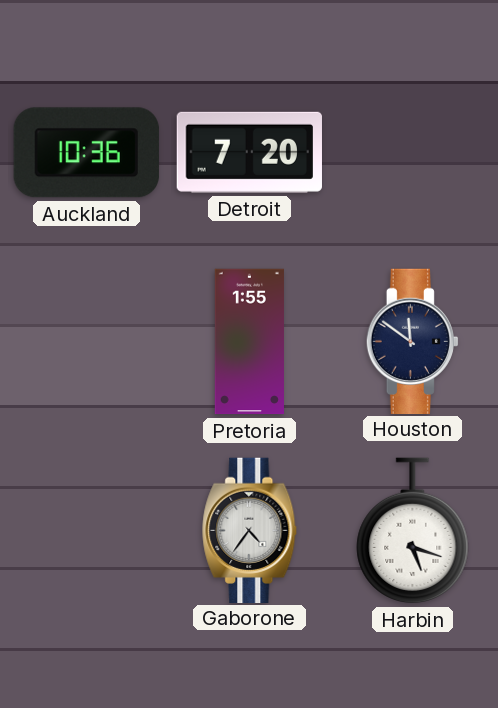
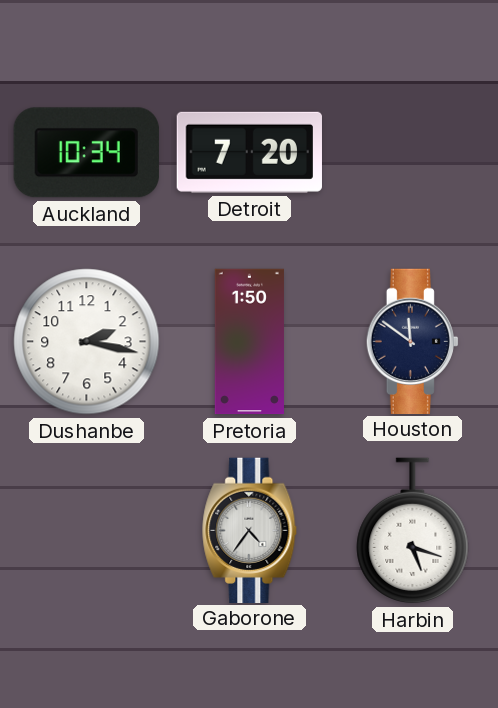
Auckland: 10:36 -> 10:34
Dushanbe: none -> 2:17
Pretoria: 1:55 -> 1:50
